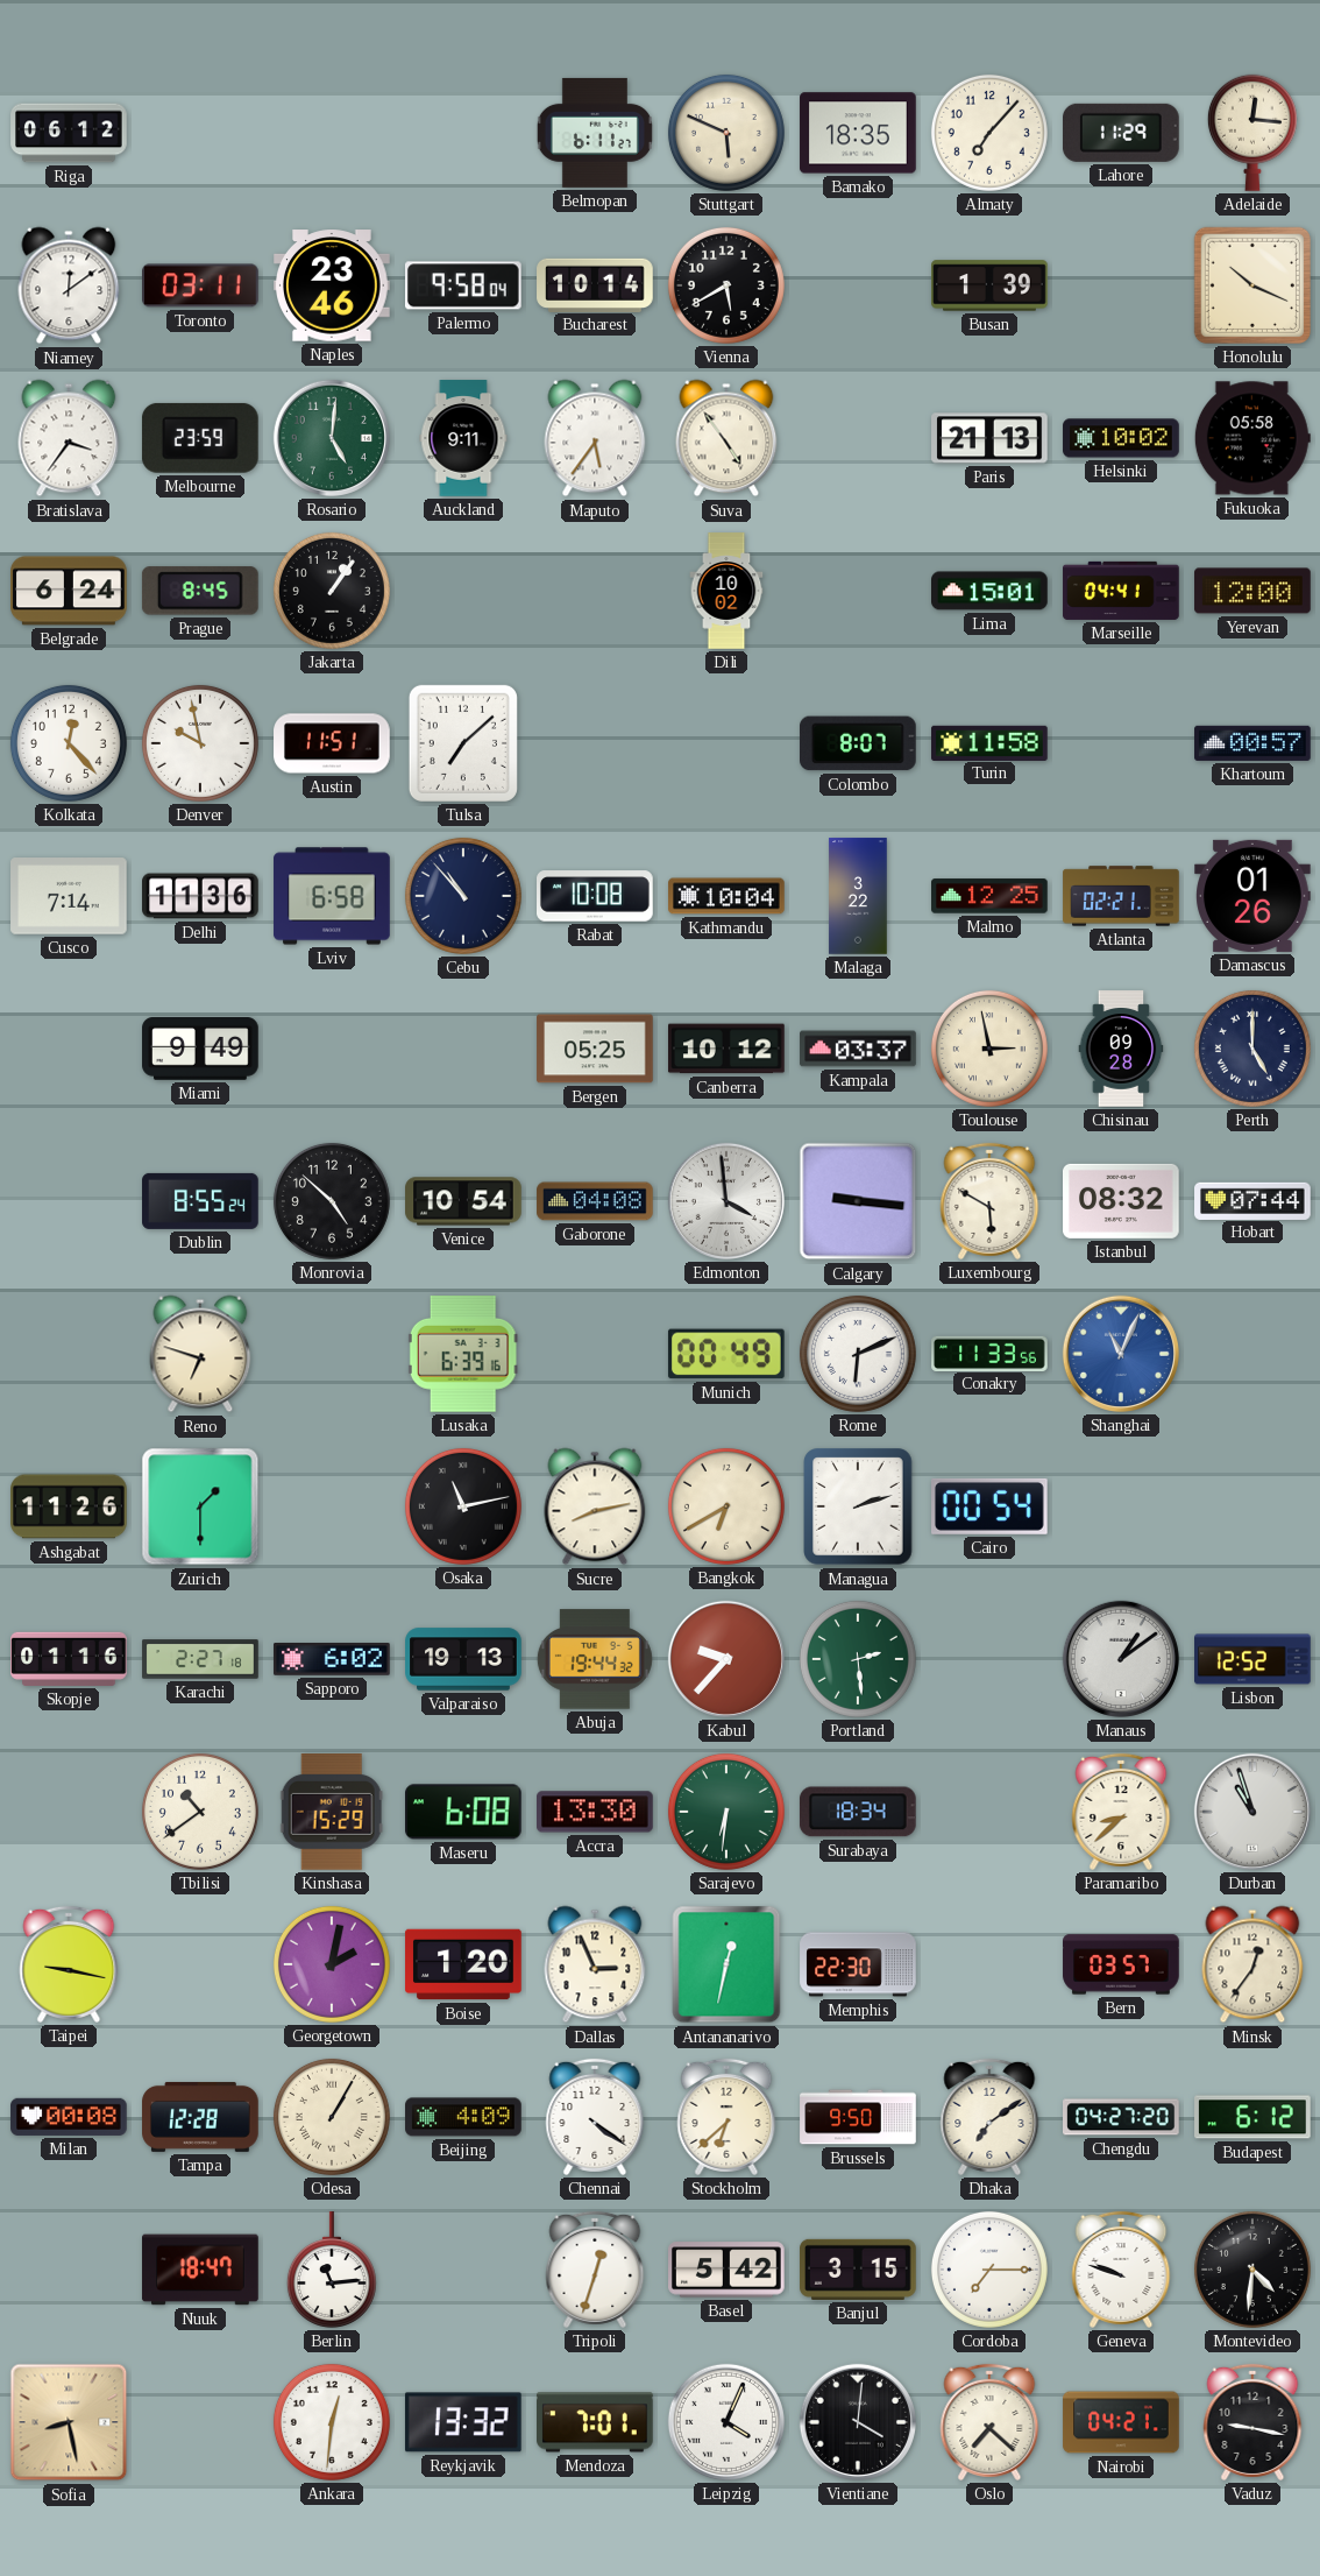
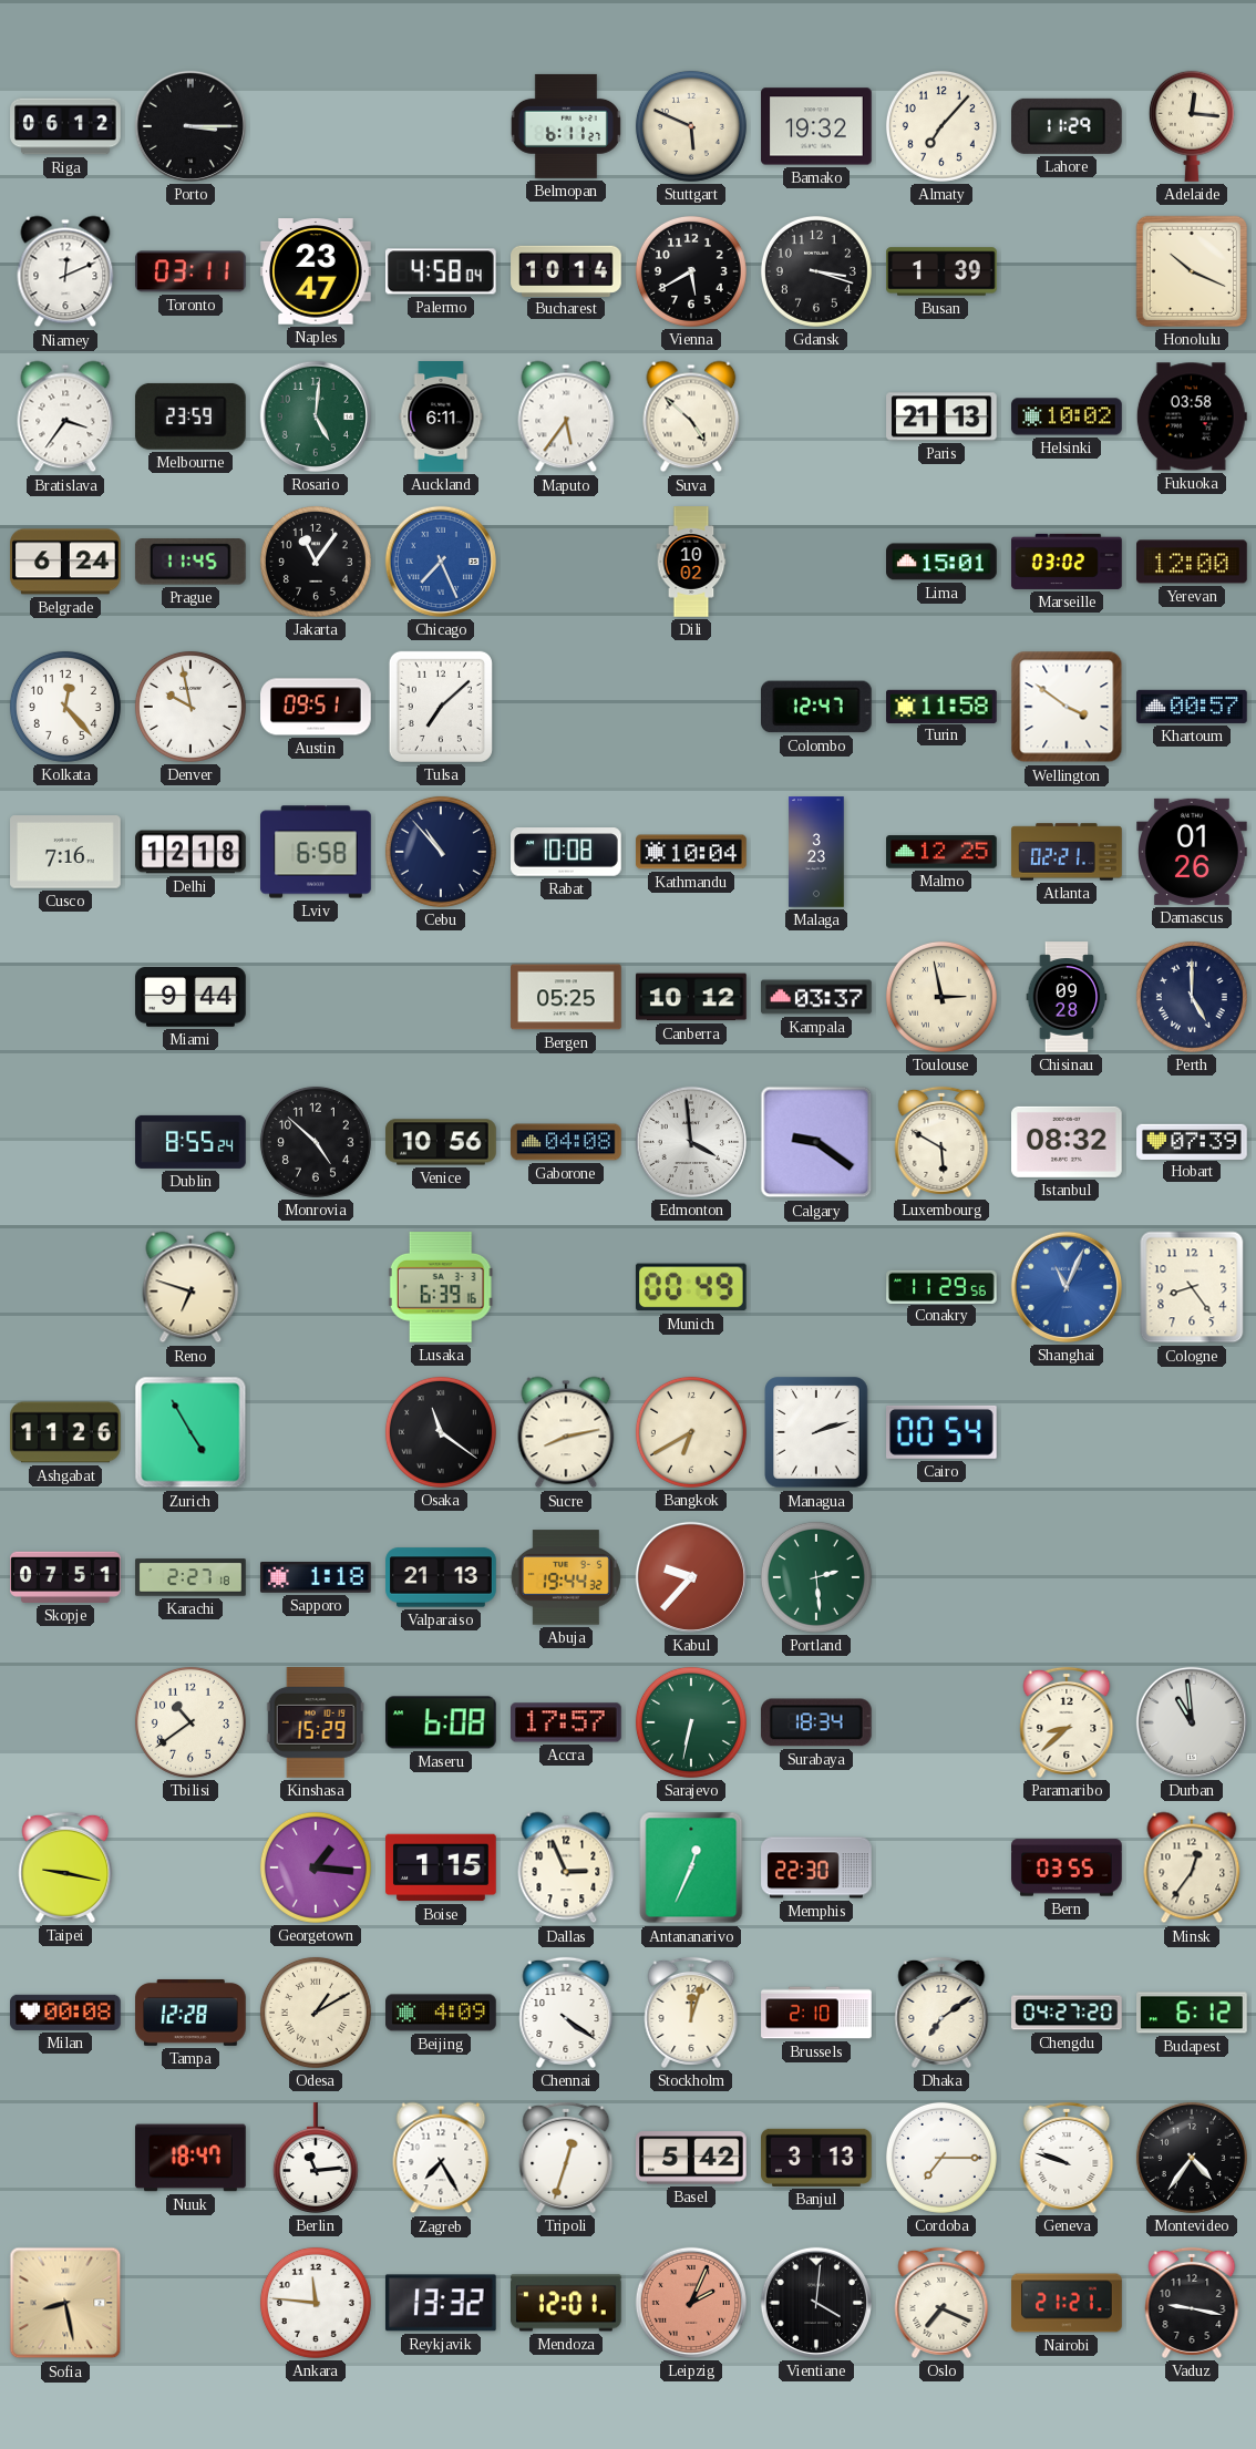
Porto: none -> 3:15
Bamako: 18:35 -> 19:32
Niamey: 12:09 -> 12:11
Naples: 23:46 -> 23:47
Palermo: 9:58 -> 4:58
Gdansk: none -> 3:18
Auckland: 9:11 -> 6:11
Suva: 4:54 -> 4:52
Fukuoka: 05:58 -> 03:58
Prague: 8:45 -> 11:45
Jakarta: 1:06 -> 11:06
Chicago: none -> 7:26
Marseille: 04:41 -> 03:02
Austin: 11:51 -> 09:51
Colombo: 8:07 -> 12:47
Wellington: none -> 3:51
Cusco: 7:14 -> 7:16
Delhi: 11:36 -> 12:18
Malaga: 3:22 -> 3:23
Miami: 9:49 -> 9:44
Venice: 10:54 -> 10:56
Calgary: 9:16 -> 9:21
Hobart: 07:44 -> 07:39
Rome: 6:11 -> none
Conakry: 11:33 -> 11:29
Cologne: none -> 8:24
Zurich: 1:30 -> 4:55
Osaka: 11:13 -> 11:21
Skopje: 01:16 -> 07:51
Sapporo: 6:02 -> 1:18
Valparaiso: 19:13 -> 21:13
Manaus: 1:09 -> none
Lisbon: 12:52 -> none
Accra: 13:30 -> 17:57
Sarajevo: 6:31 -> 6:32
Durban: 10:57 -> 10:59
Georgetown: 2:02 -> 1:16
Boise: 1:20 -> 1:15
Antananarivo: 12:32 -> 12:34
Bern: 03:57 -> 03:55
Odesa: 1:05 -> 1:10
Stockholm: 6:38 -> 12:03
Brussels: 9:50 -> 2:10
Zagreb: none -> 7:25
Banjul: 3:15 -> 3:13
Montevideo: 4:31 -> 4:36
Ankara: 12:31 -> 11:46
Mendoza: 7:01 -> 12:01
Leipzig: 4:04 -> 2:04
Leipzig dial: white -> salmon
Oslo: 7:22 -> 7:19
Nairobi: 04:21 -> 21:21
